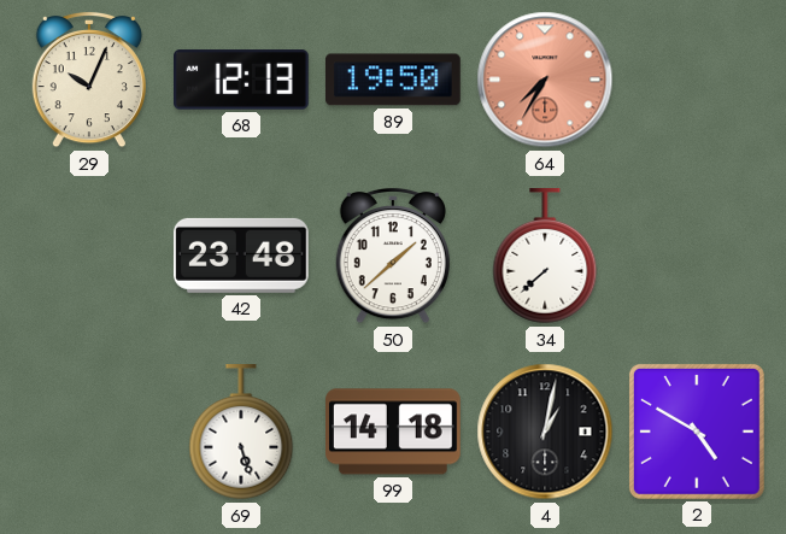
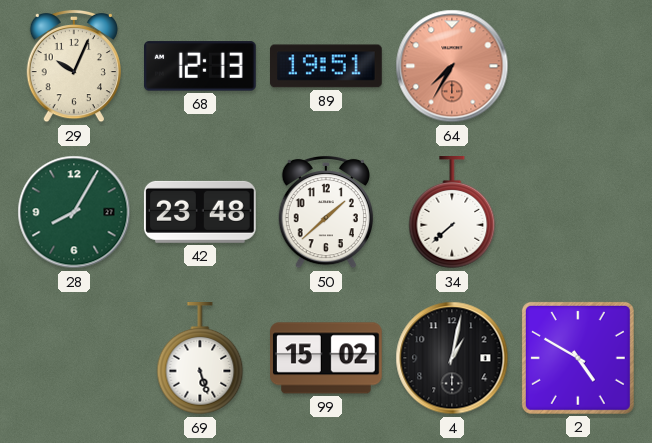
89: 19:50 -> 19:51
28: none -> 8:05
99: 14:18 -> 15:02
